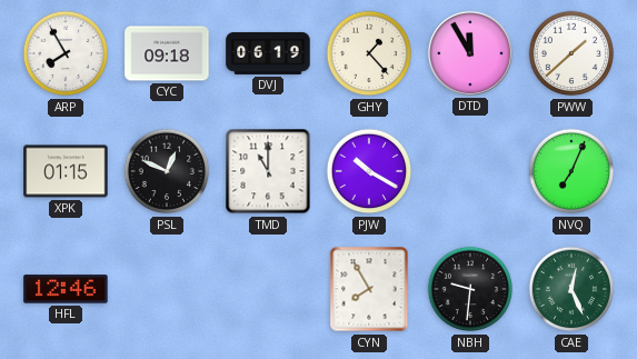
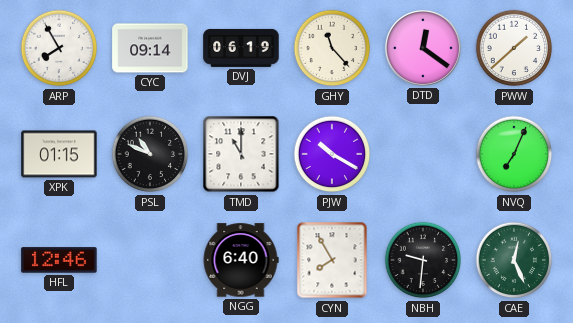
CYC: 09:18 -> 09:14
GHY: 1:23 -> 11:23
DTD: 11:55 -> 12:21
PSL: 12:49 -> 10:49
NGG: none -> 6:40
